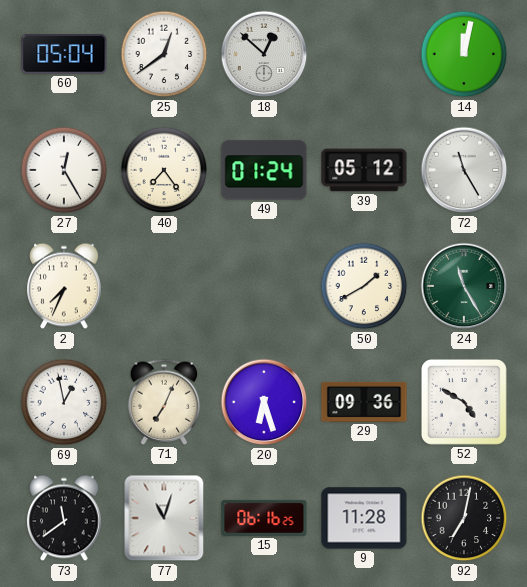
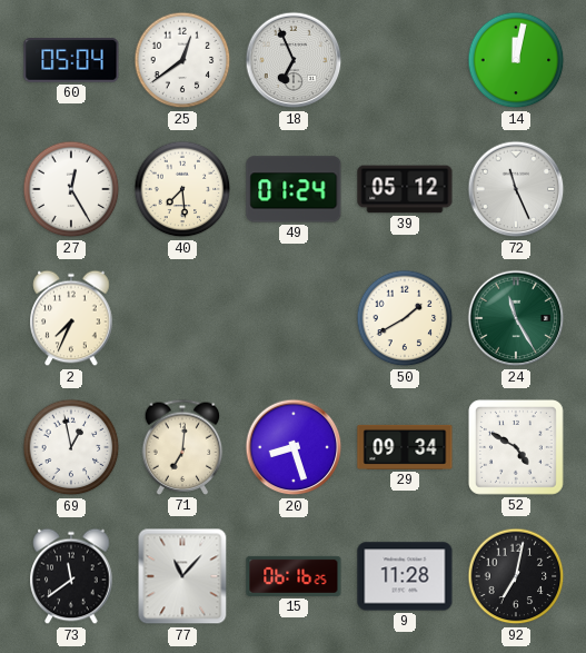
18: 12:52 -> 6:56
40: 7:24 -> 7:29
72: 11:25 -> 11:26
71: 7:04 -> 7:01
20: 6:27 -> 8:27
29: 09:36 -> 09:34
77: 11:03 -> 11:07
